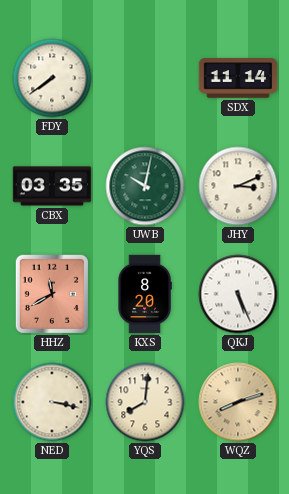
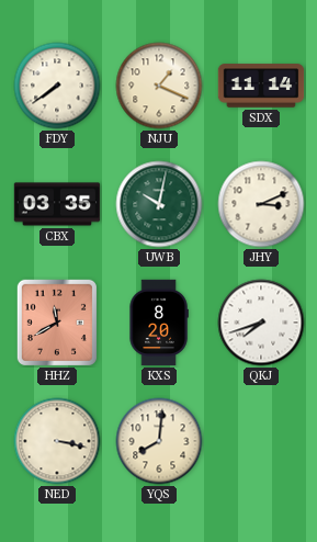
NJU: none -> 1:19
QKJ: 5:26 -> 7:42
WQZ: 8:12 -> none
